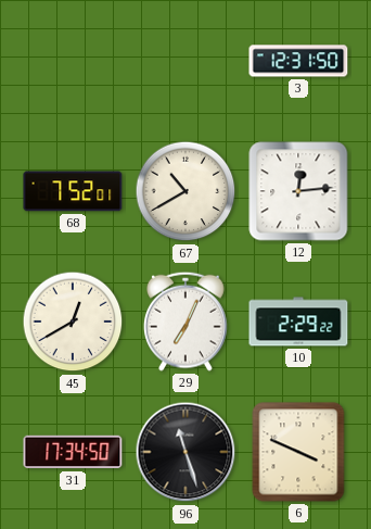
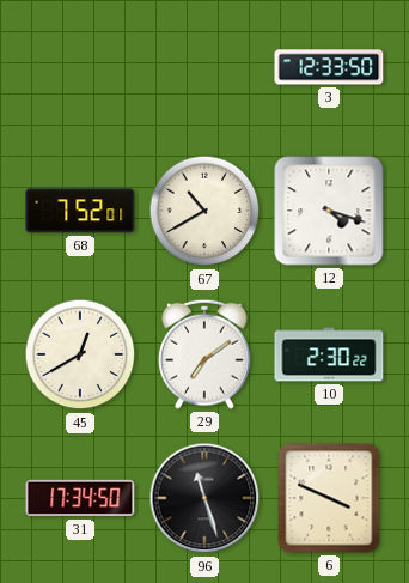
3: 12:31 -> 12:33
12: 12:14 -> 4:18
29: 7:04 -> 7:09
10: 2:29 -> 2:30
